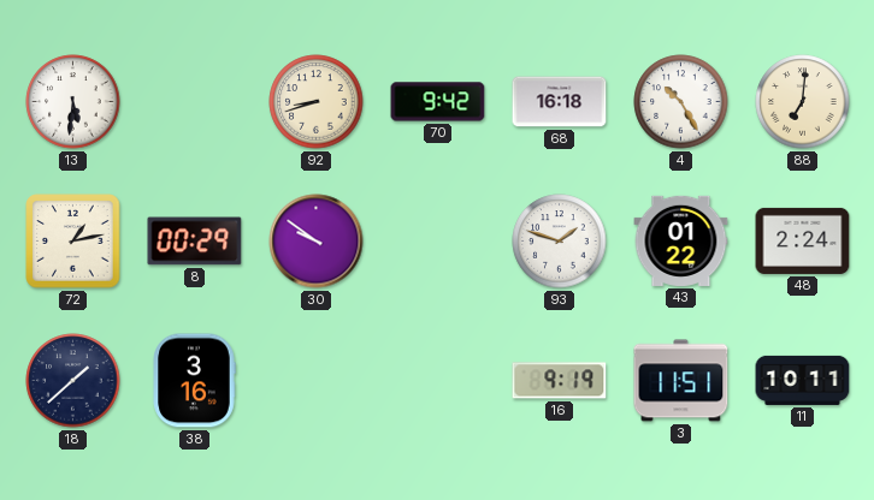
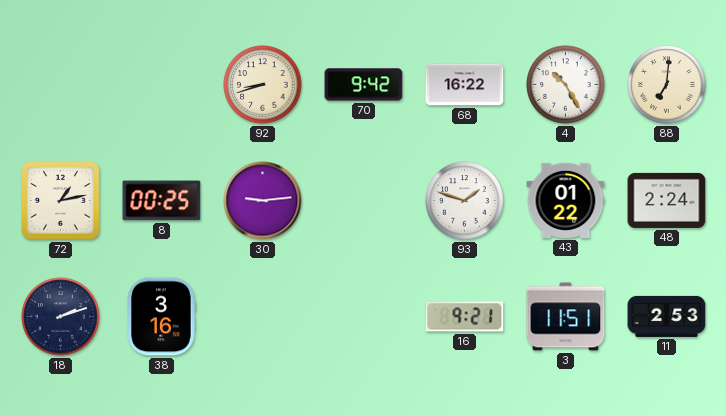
13: 5:31 -> none
68: 16:18 -> 16:22
8: 00:29 -> 00:25
30: 9:51 -> 9:14
18: 1:38 -> 2:12
16: 9:19 -> 9:21
11: 10:11 -> 2:53
